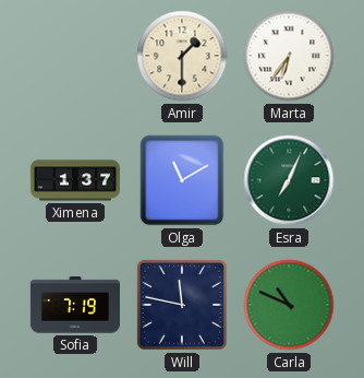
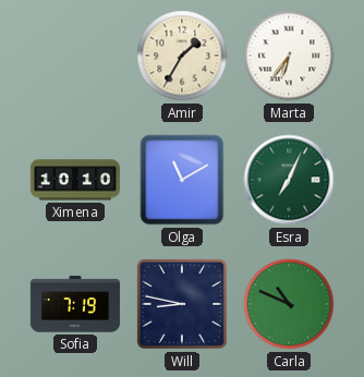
Amir: 1:30 -> 1:35
Ximena: 1:37 -> 10:10
Will: 11:47 -> 8:47
